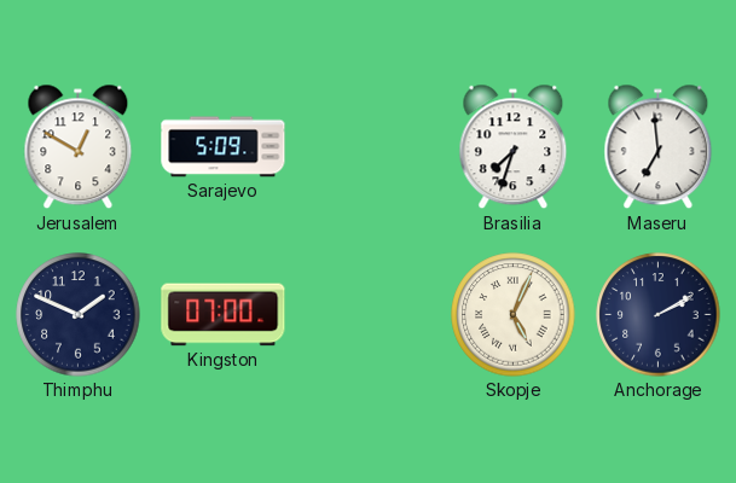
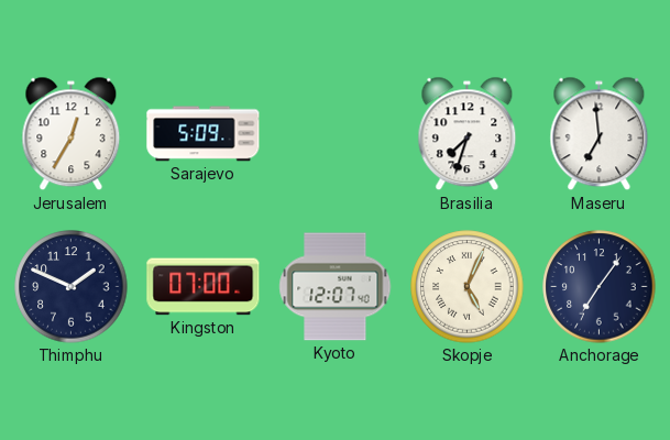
Jerusalem: 12:50 -> 12:35
Kyoto: none -> 12:07
Anchorage: 2:10 -> 7:06
